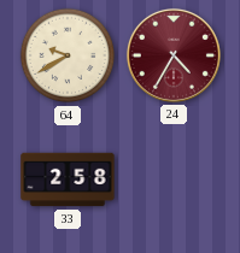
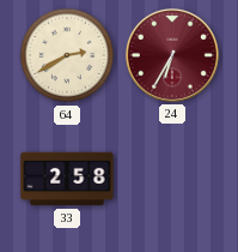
64: 9:40 -> 2:40
24: 4:35 -> 6:35
